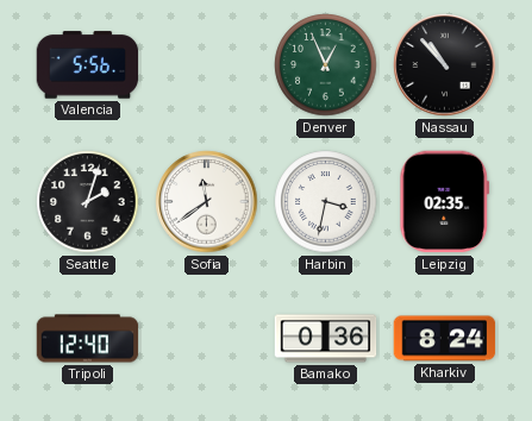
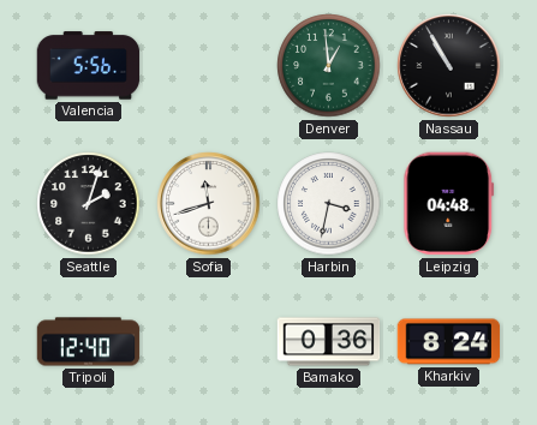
Denver: 12:56 -> 12:59
Nassau: 10:53 -> 10:55
Sofia: 11:39 -> 11:42
Leipzig: 02:35 -> 04:48
